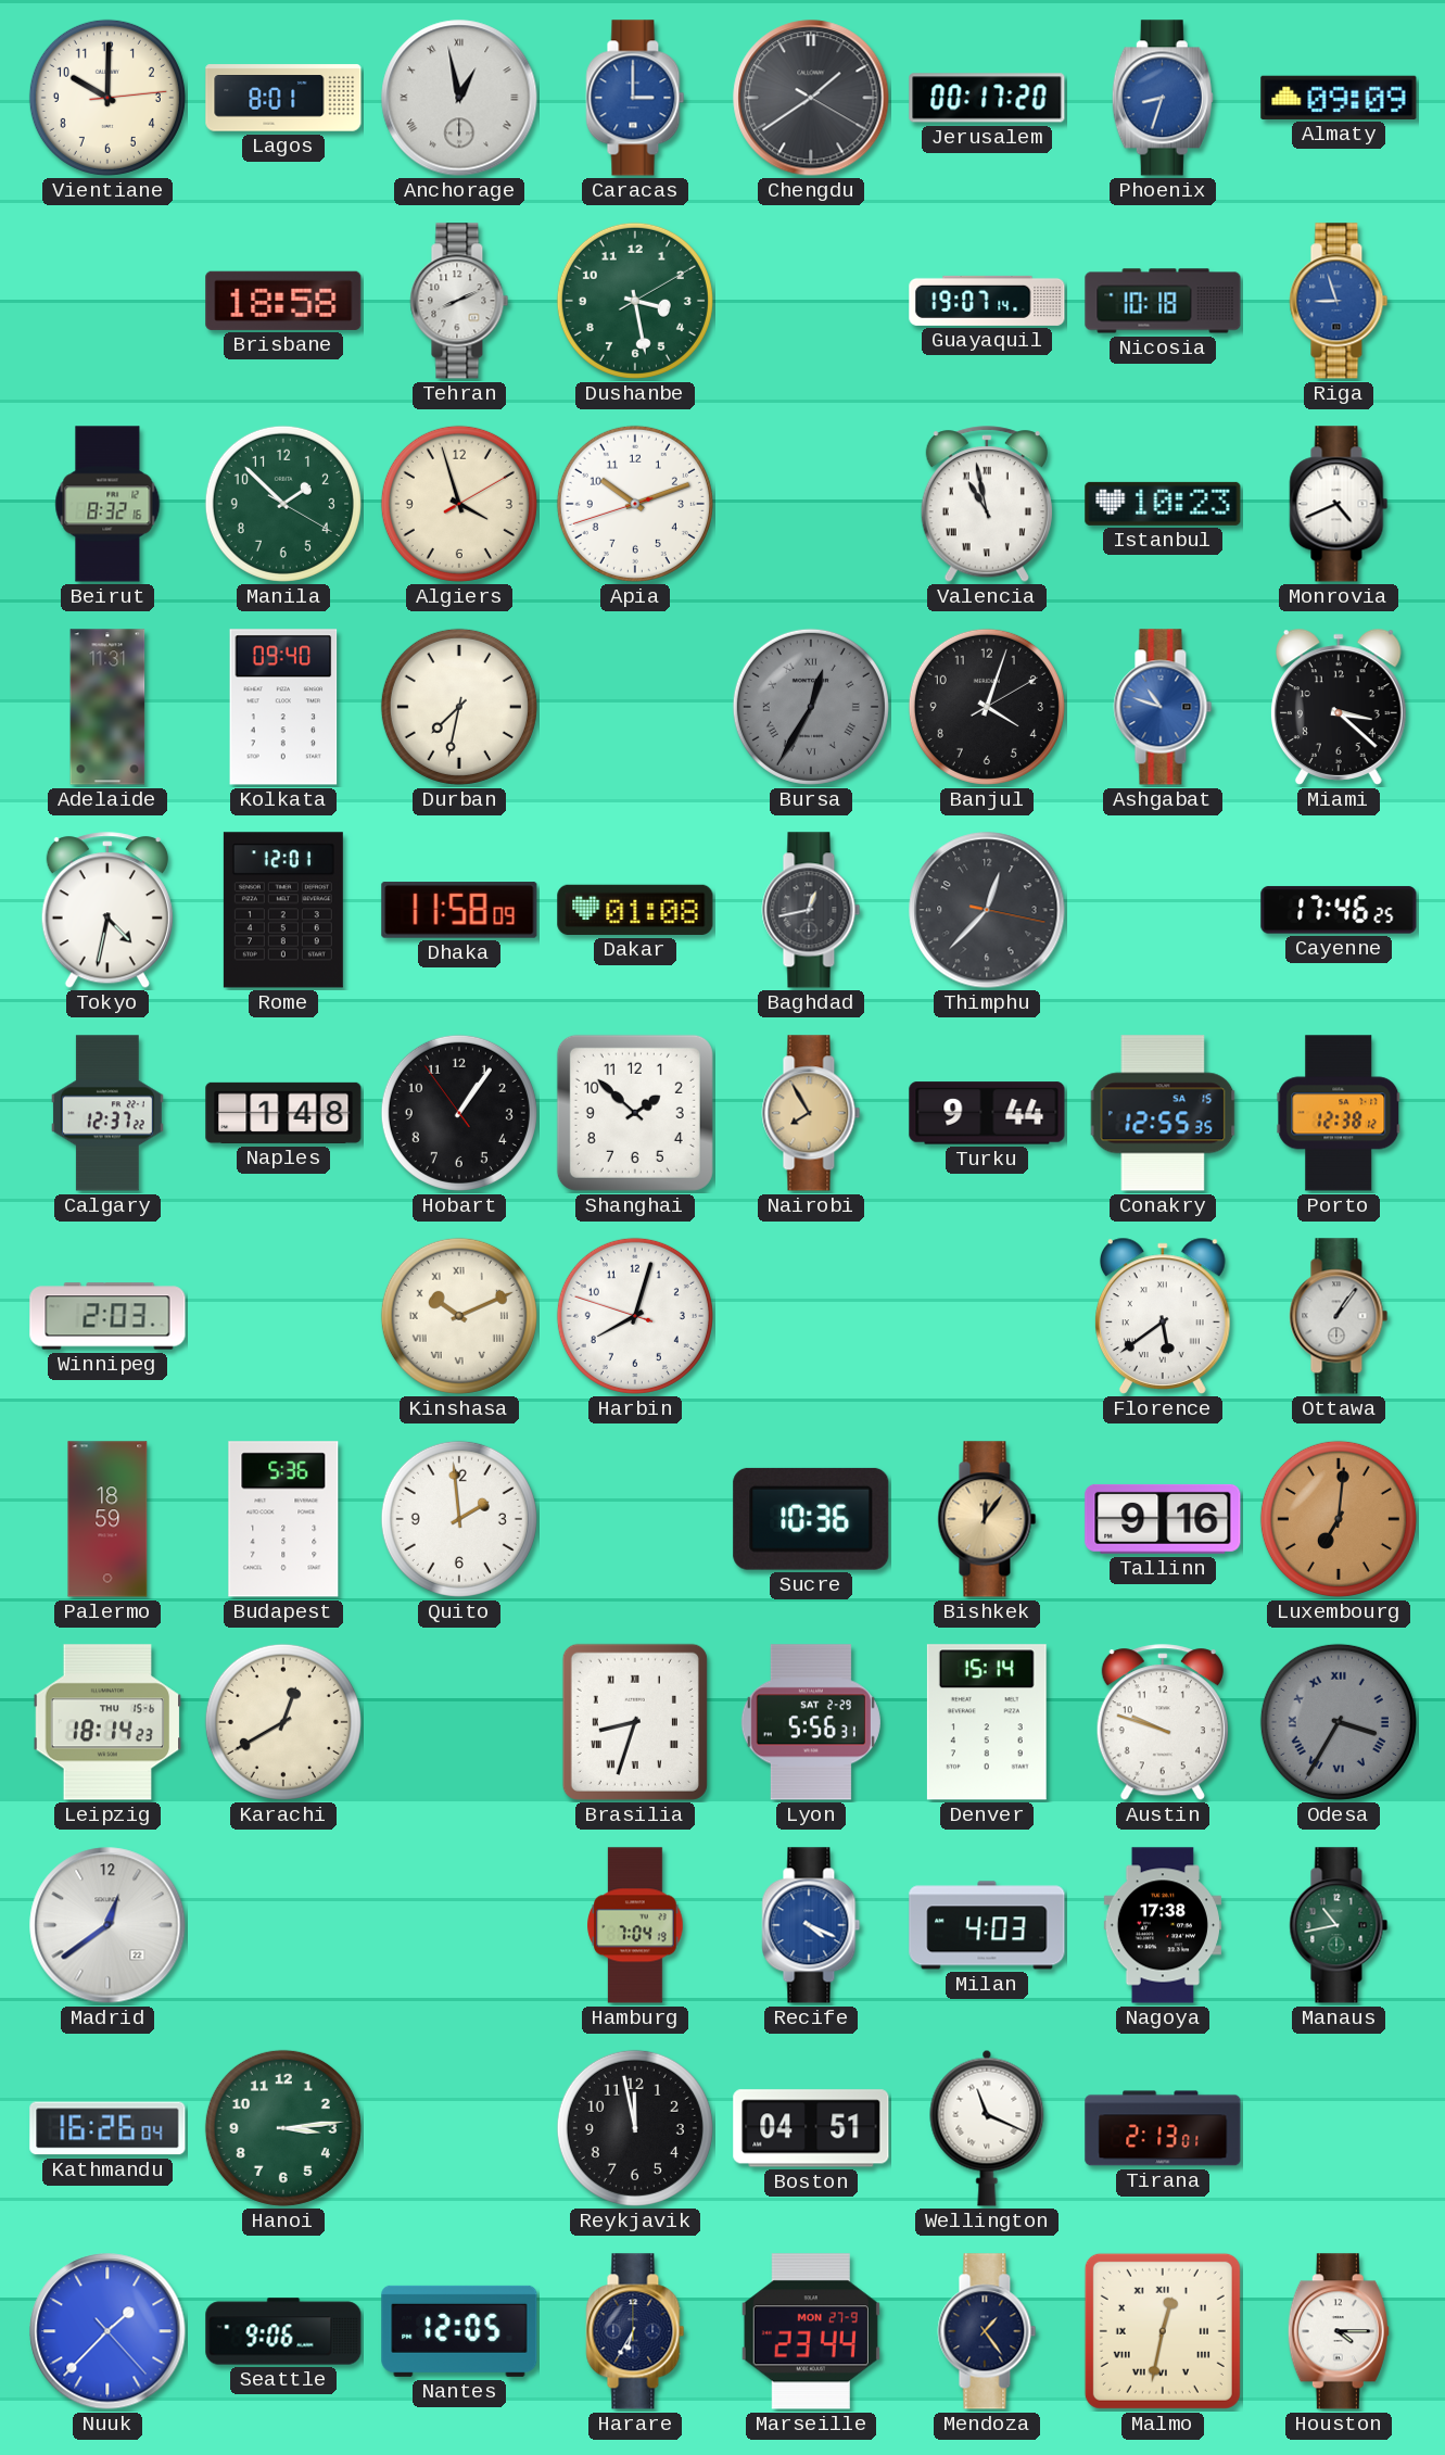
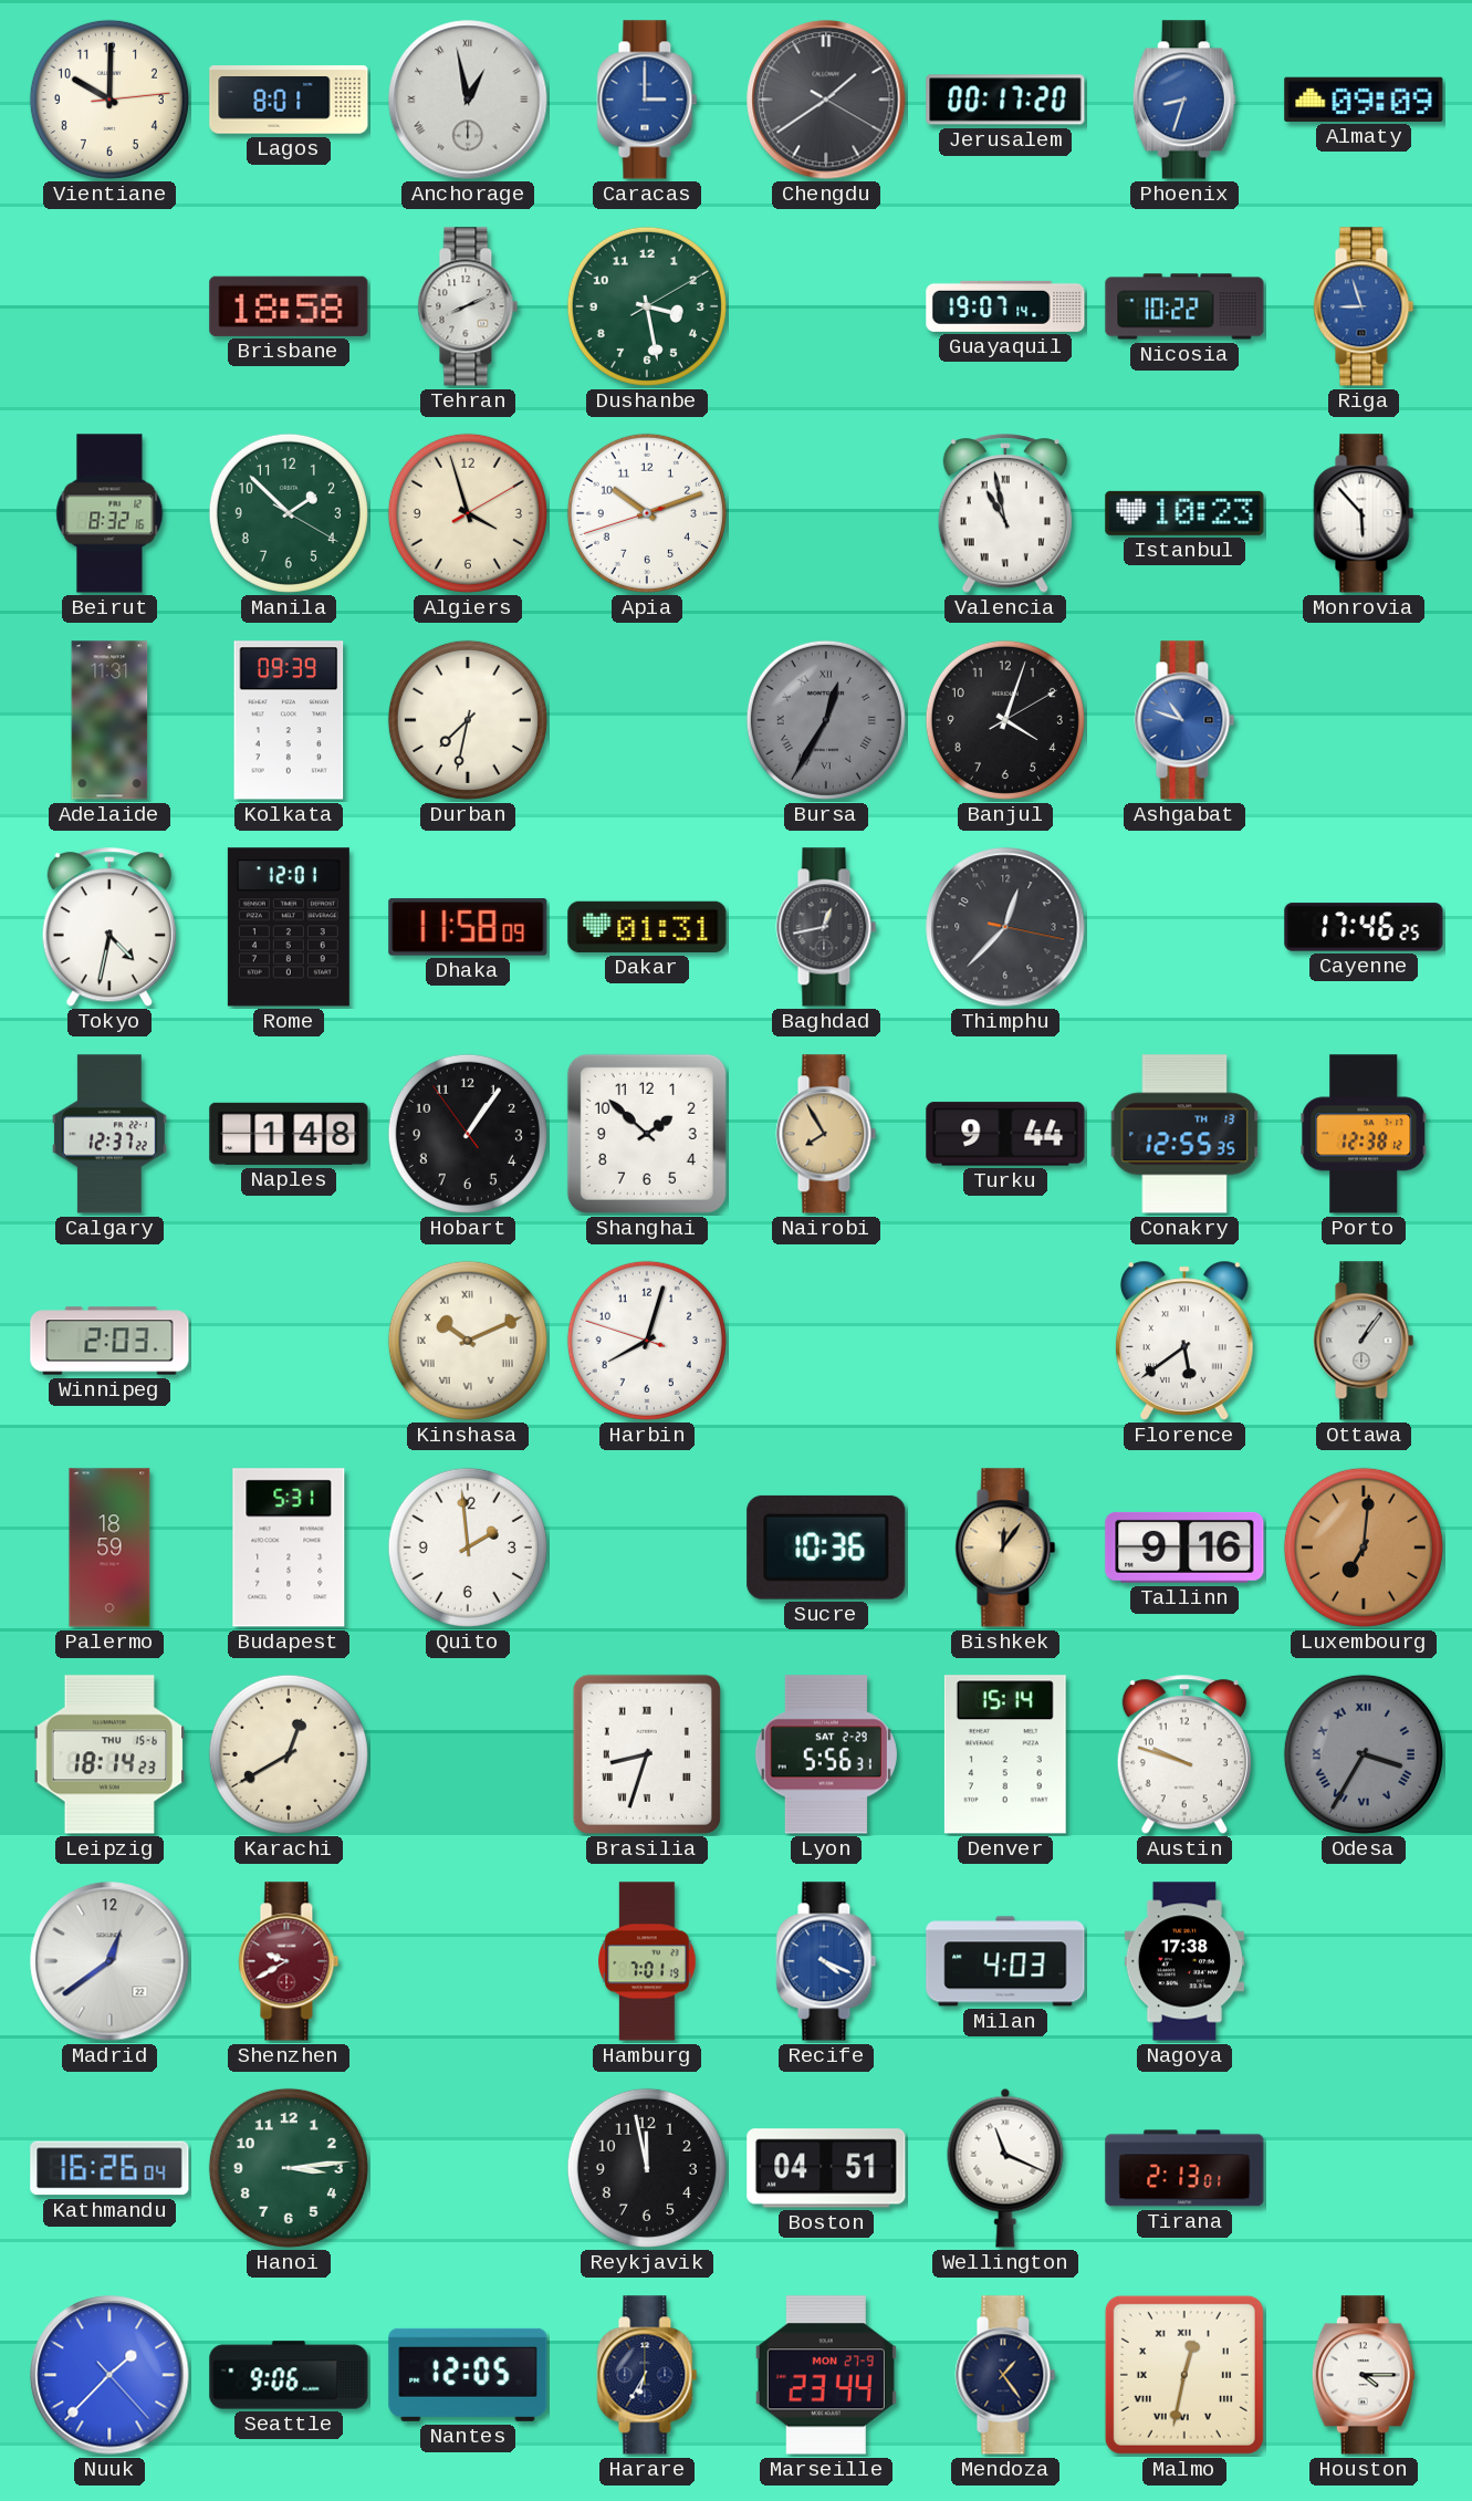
Nicosia: 10:18 -> 10:22
Monrovia: 4:41 -> 5:53
Kolkata: 09:40 -> 09:39
Miami: 3:22 -> none
Dakar: 01:08 -> 01:31
Conakry date: SA 15 -> TH 13
Budapest: 5:36 -> 5:31
Shenzhen: none -> 9:40
Hamburg: 7:04 -> 7:01
Manaus: 10:43 -> none
